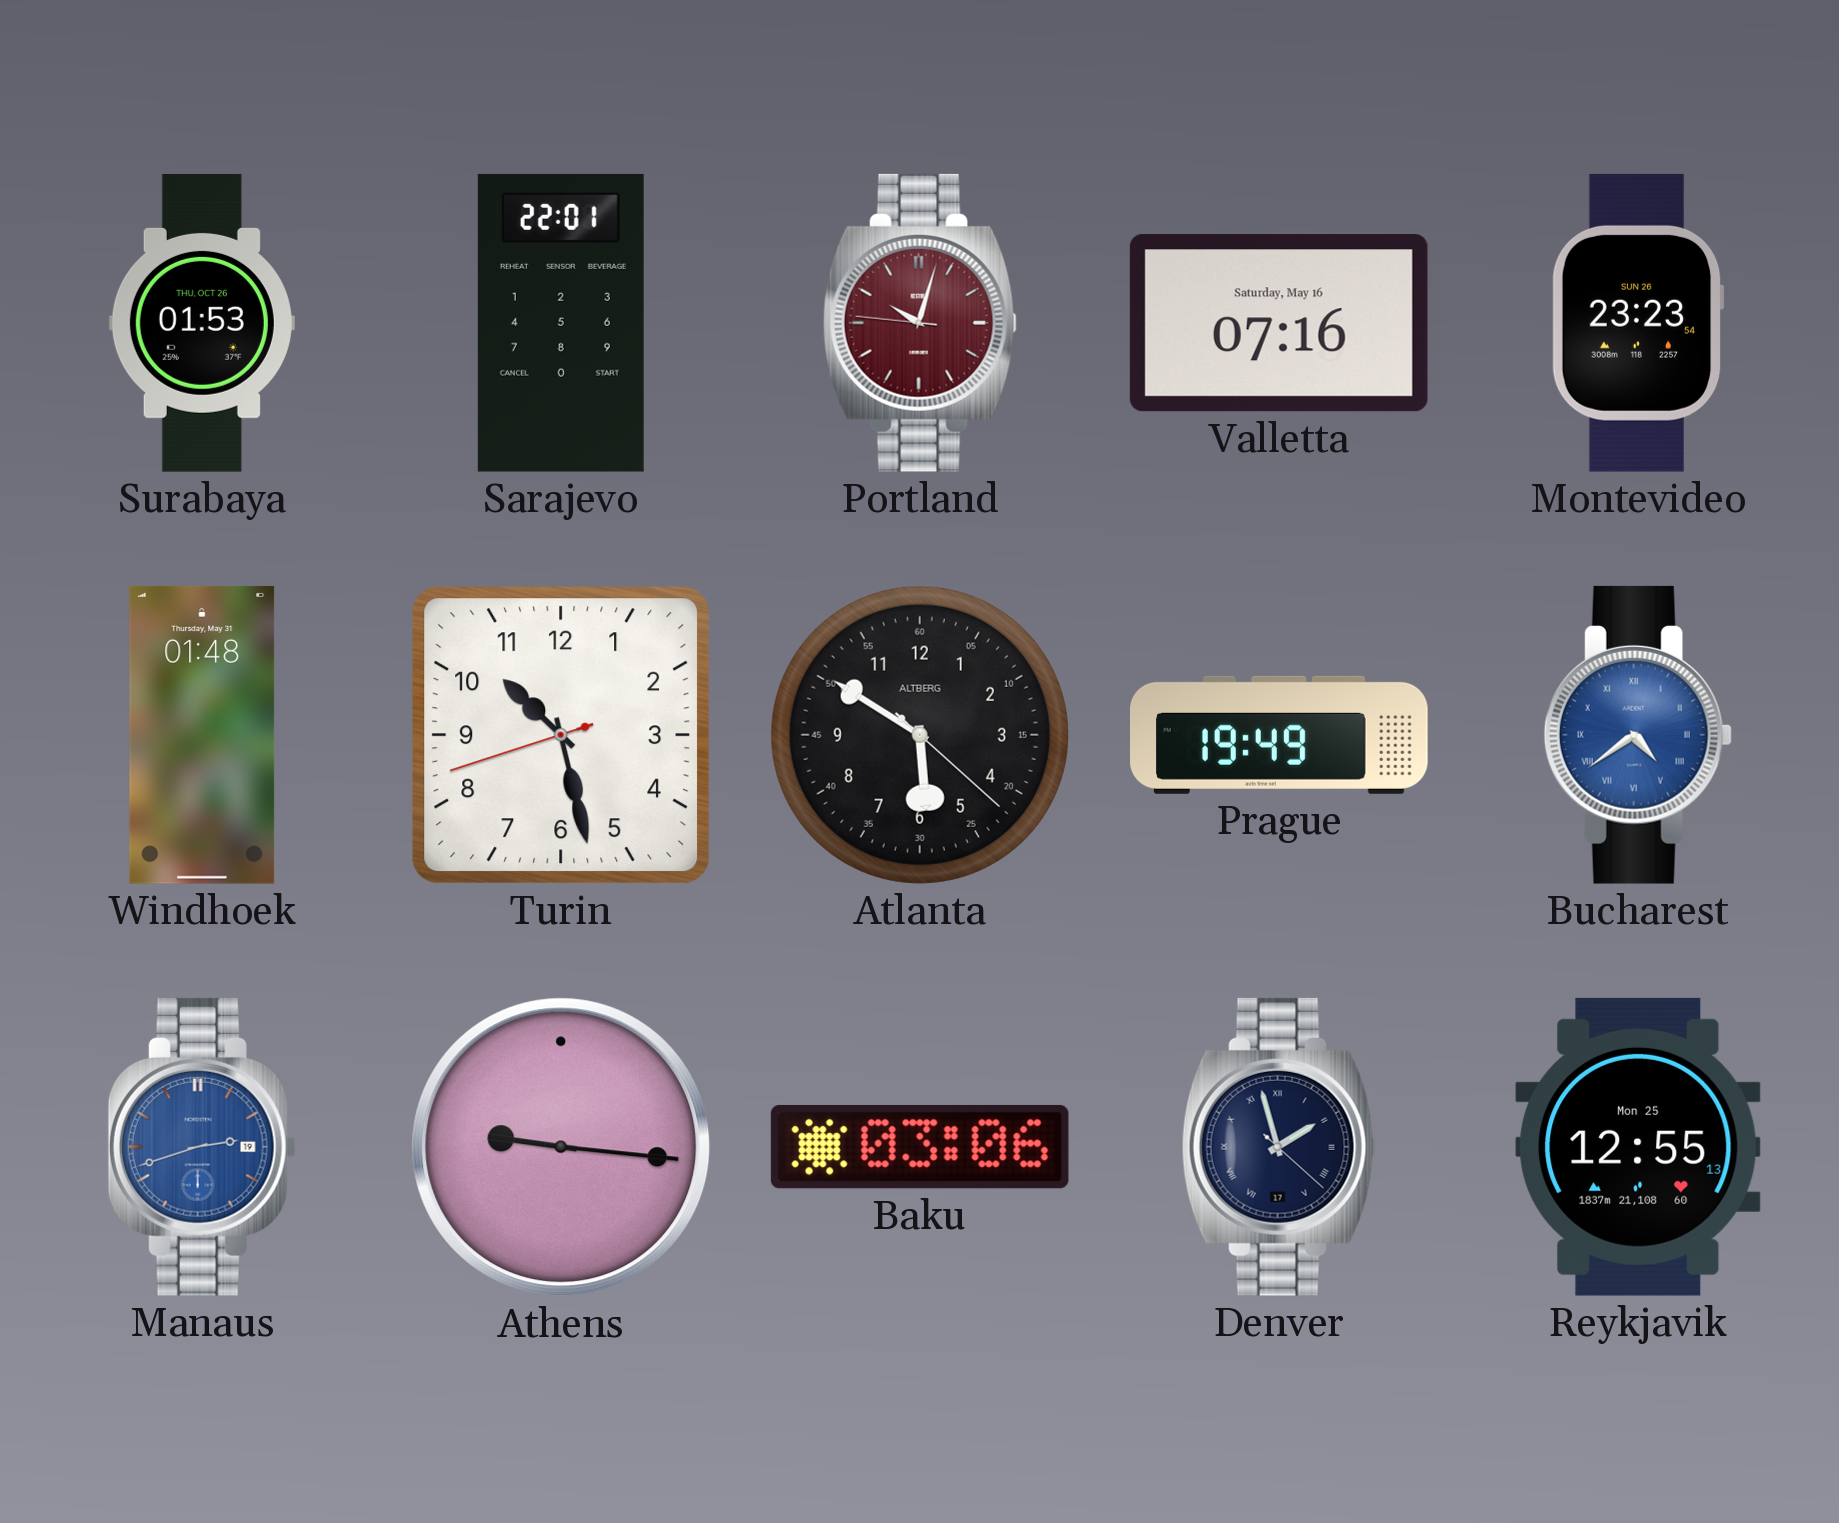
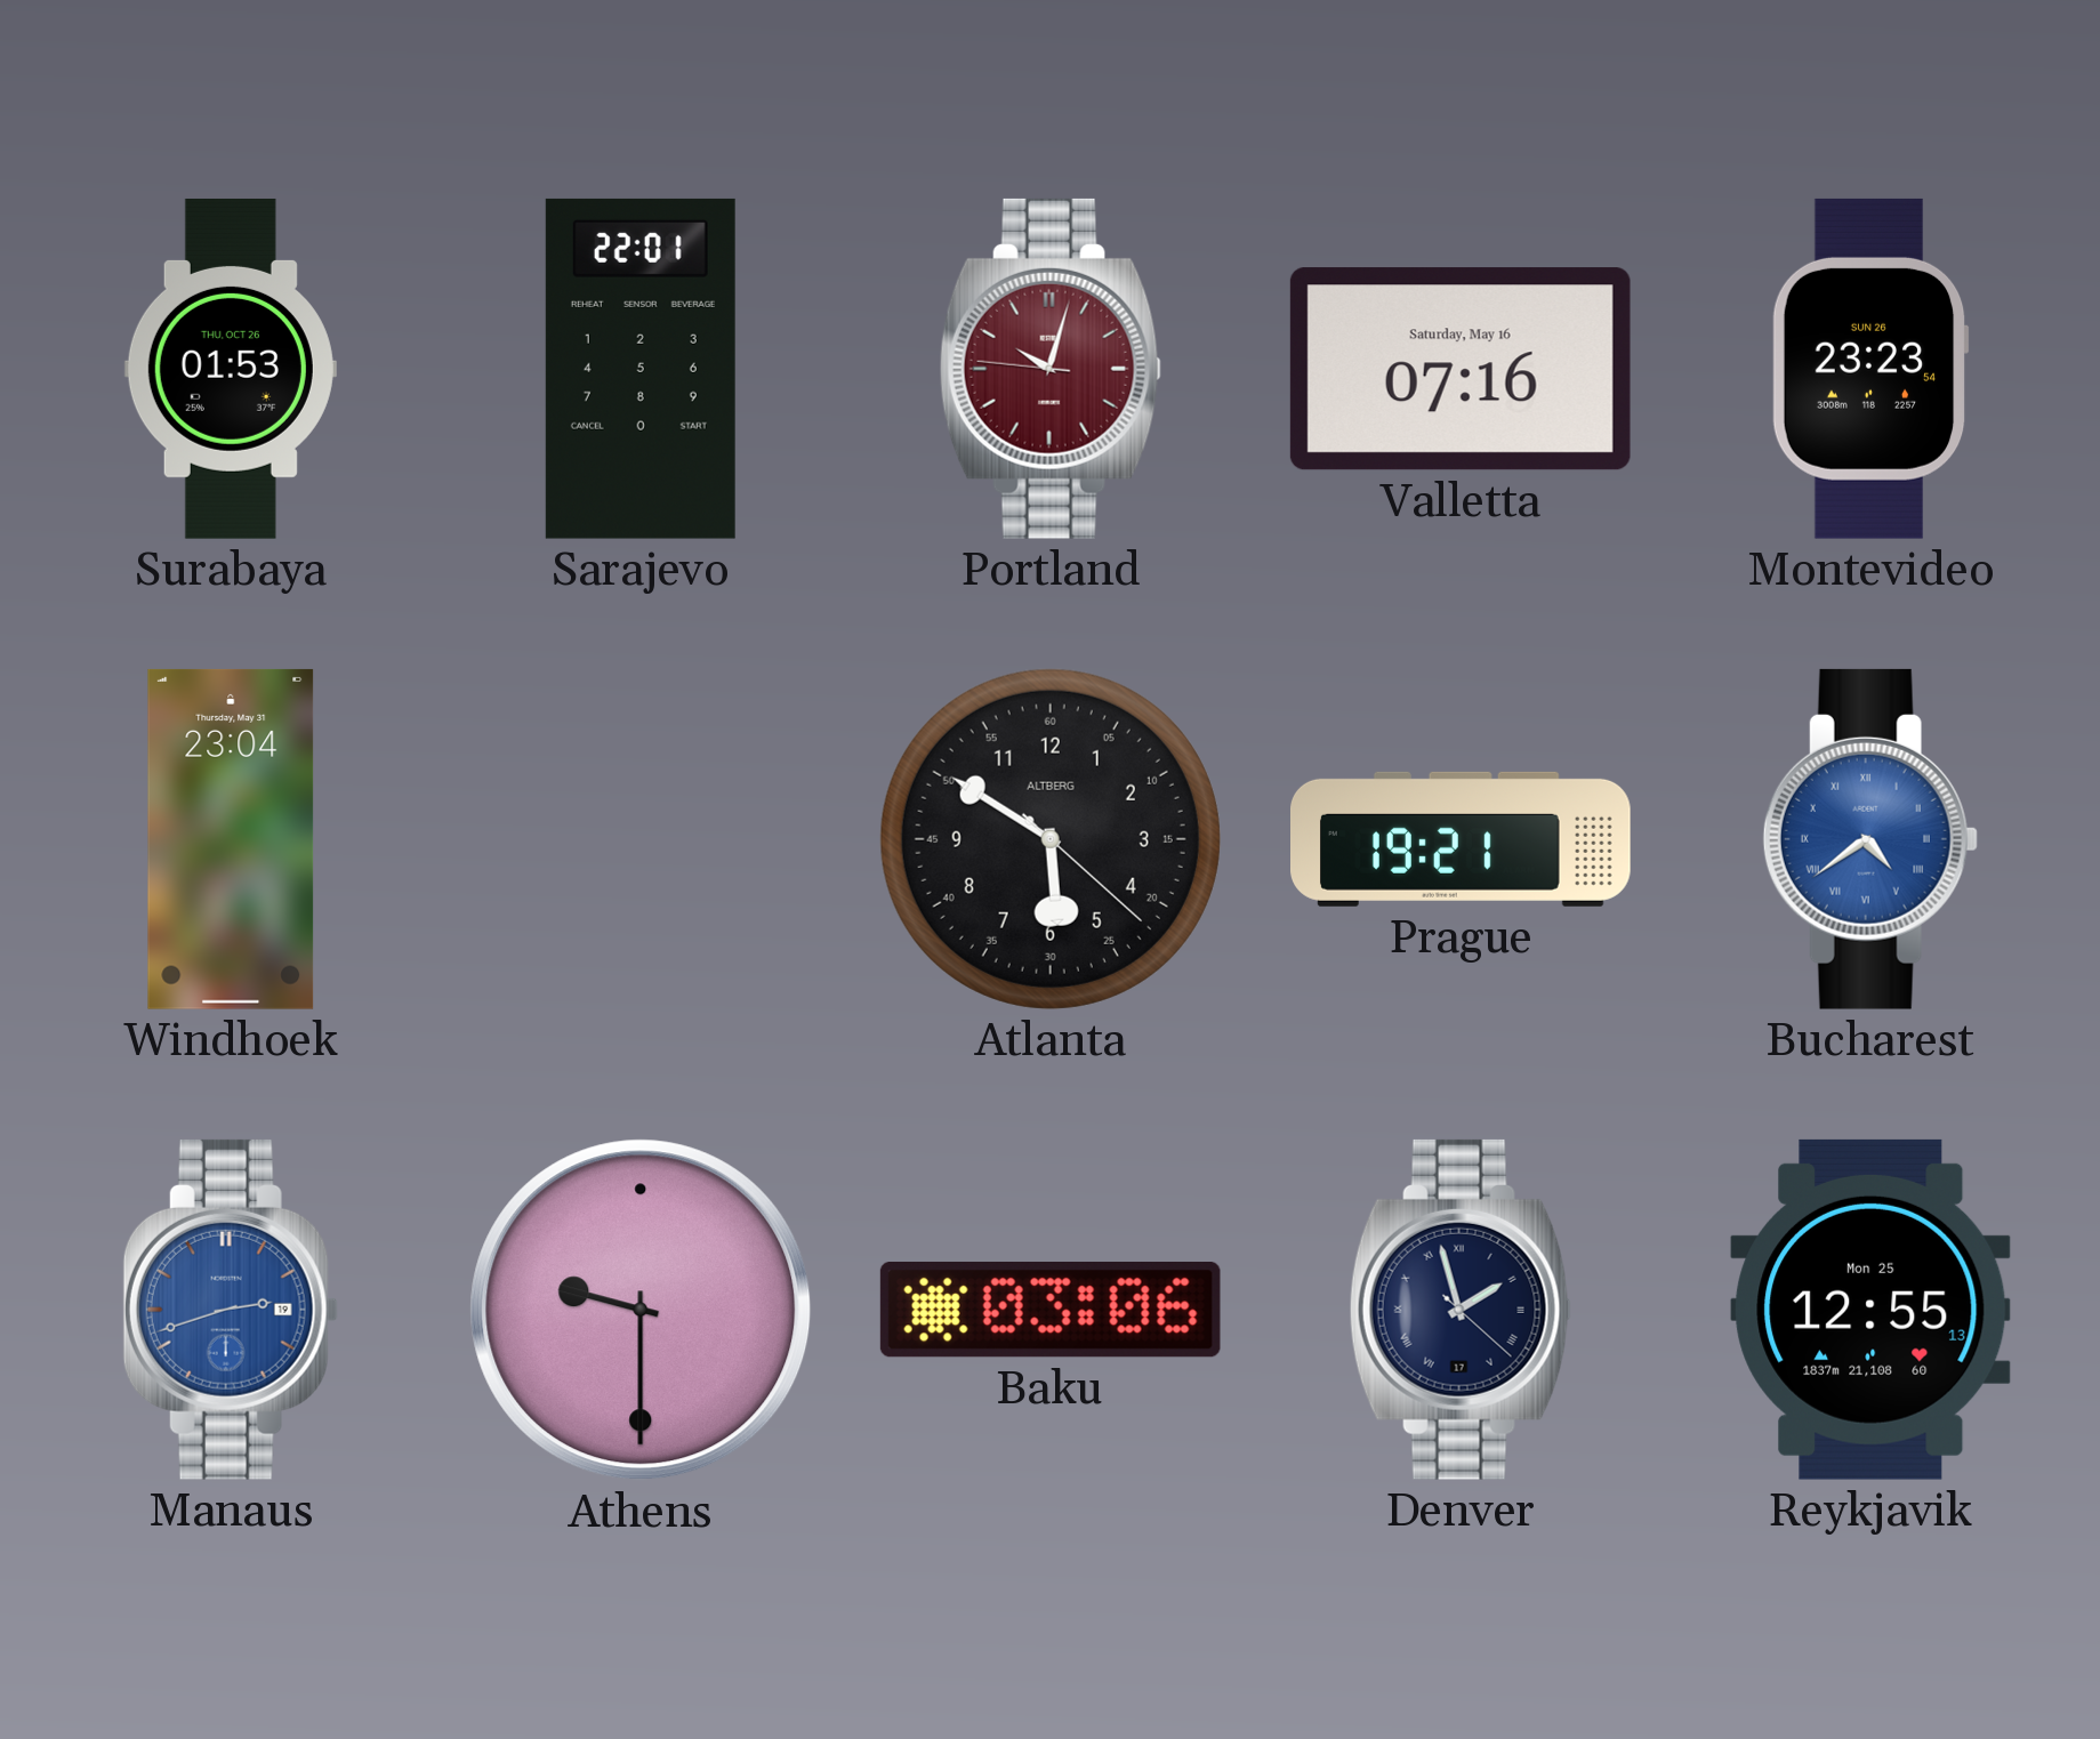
Windhoek: 01:48 -> 23:04
Turin: 10:27 -> none
Prague: 19:49 -> 19:21
Athens: 9:16 -> 9:30
